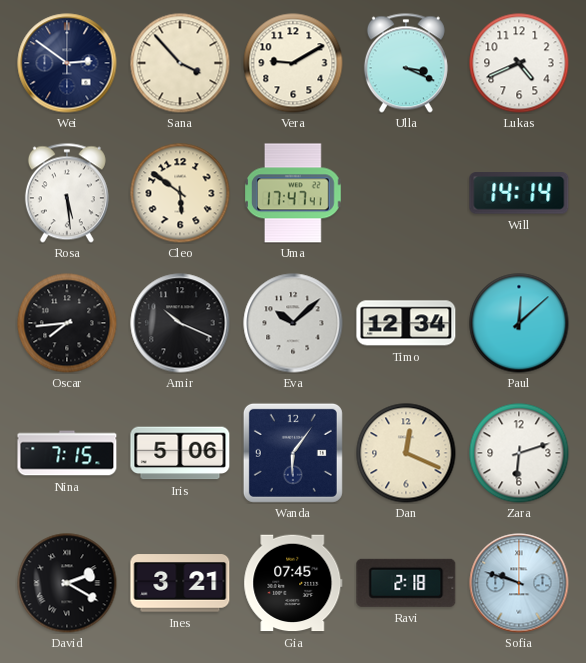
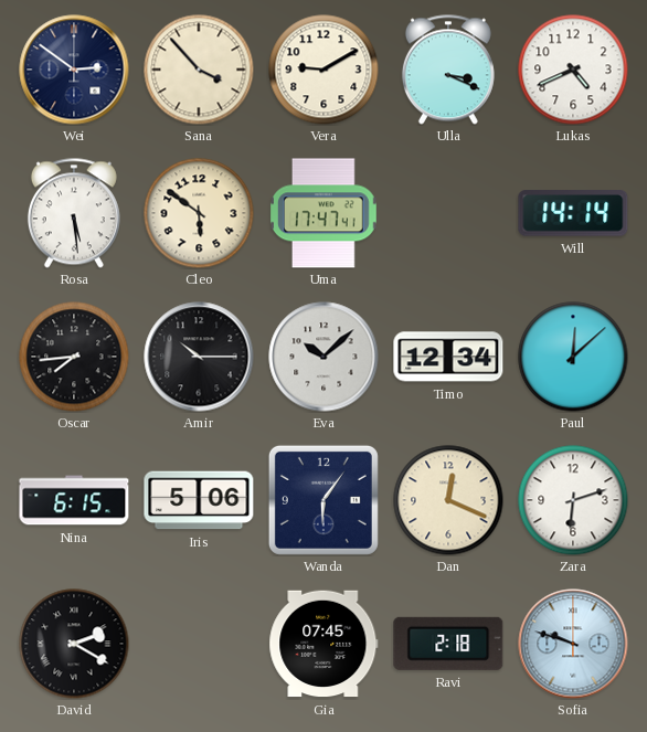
Amir: 10:19 -> 10:15
Nina: 7:15 -> 6:15
Ines: 3:21 -> none
